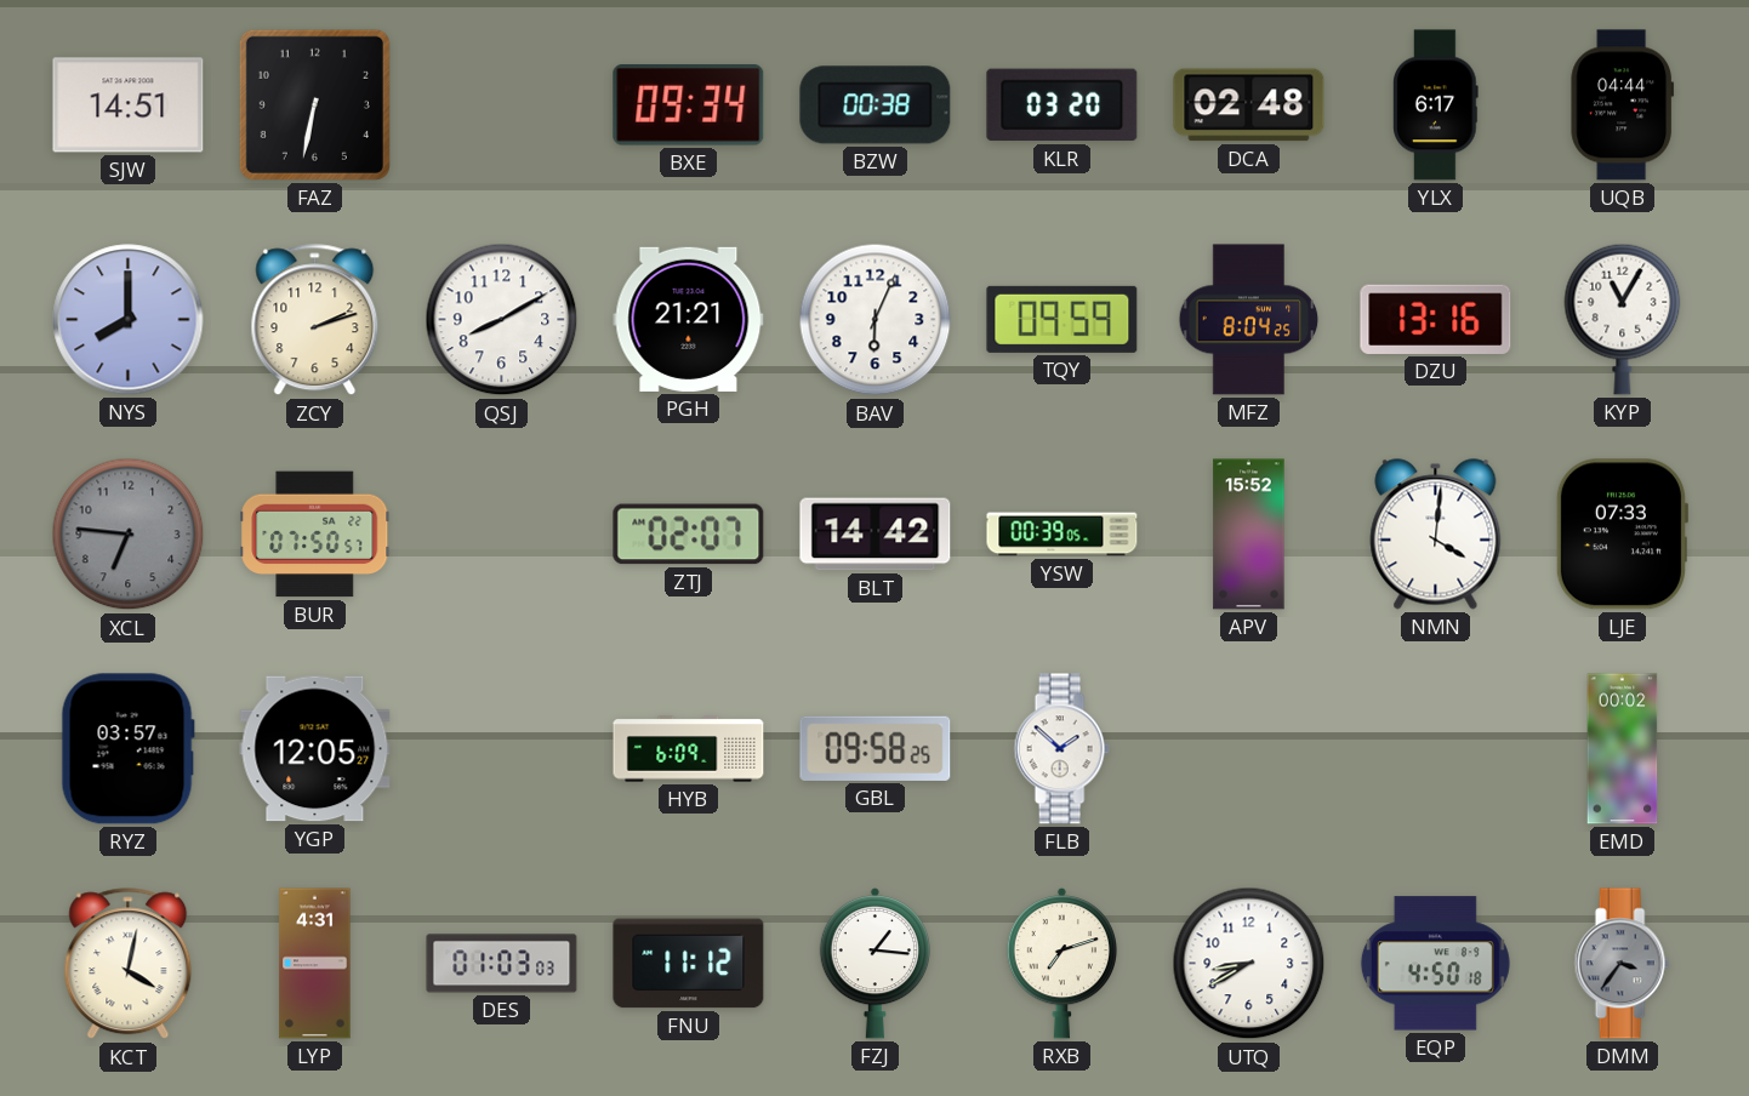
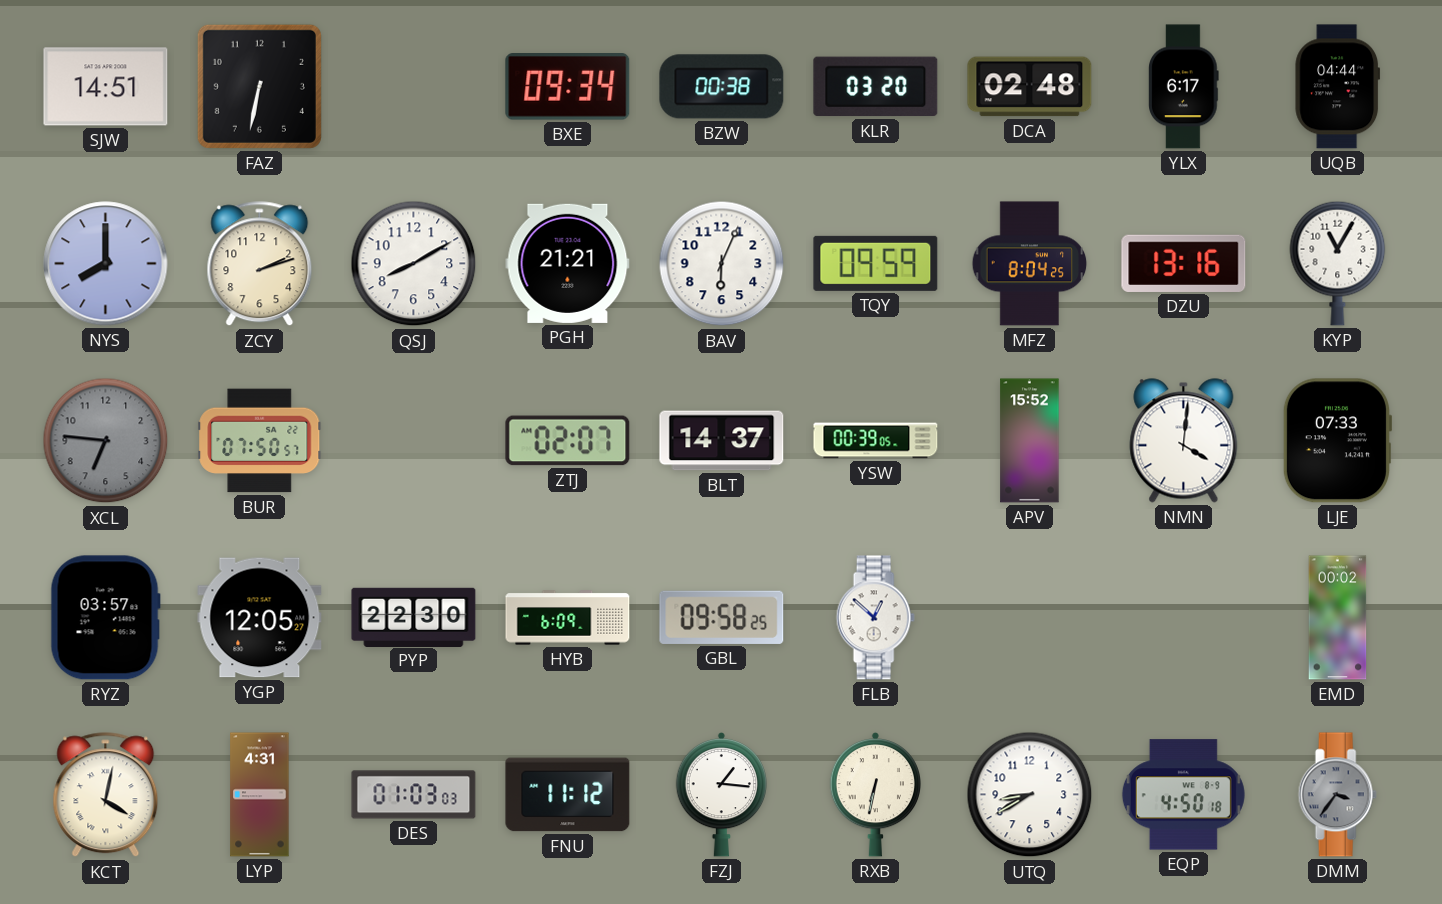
BLT: 14:42 -> 14:37
PYP: none -> 22:30
FLB: 1:52 -> 12:52
RXB: 7:12 -> 6:32
